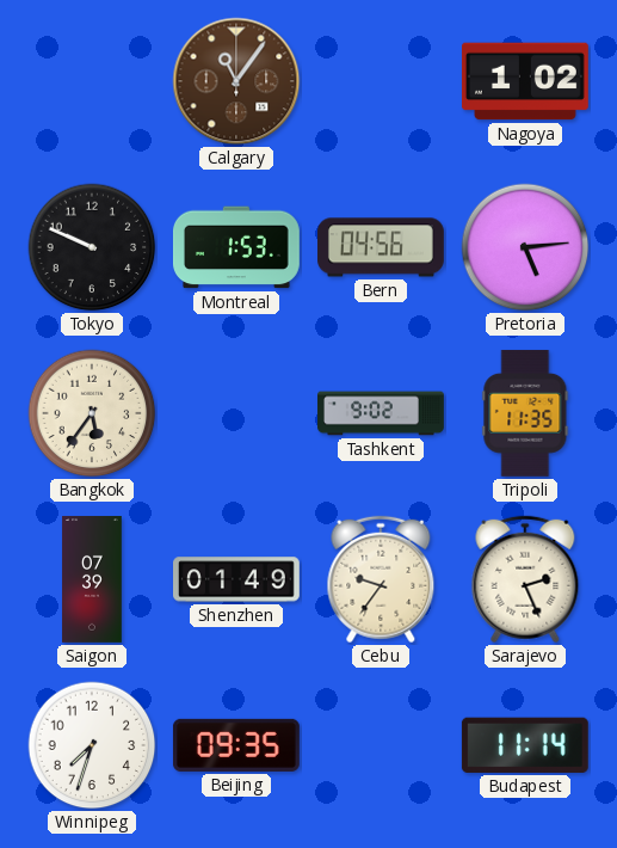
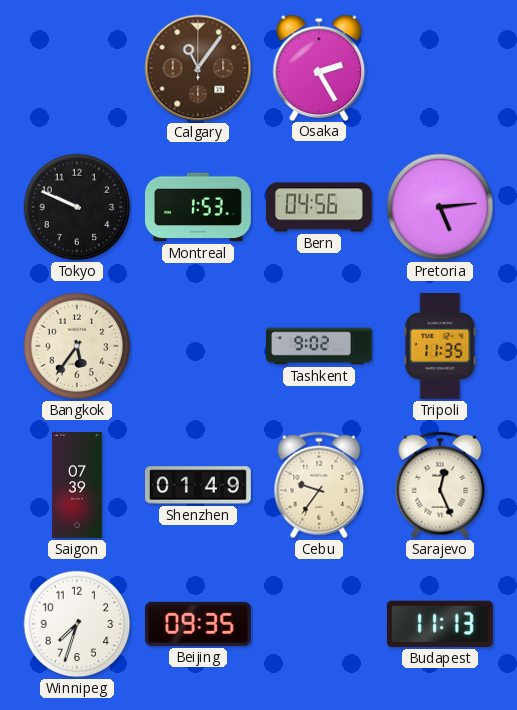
Osaka: none -> 2:25
Nagoya: 1:02 -> none
Sarajevo: 2:26 -> 12:26
Budapest: 11:14 -> 11:13
